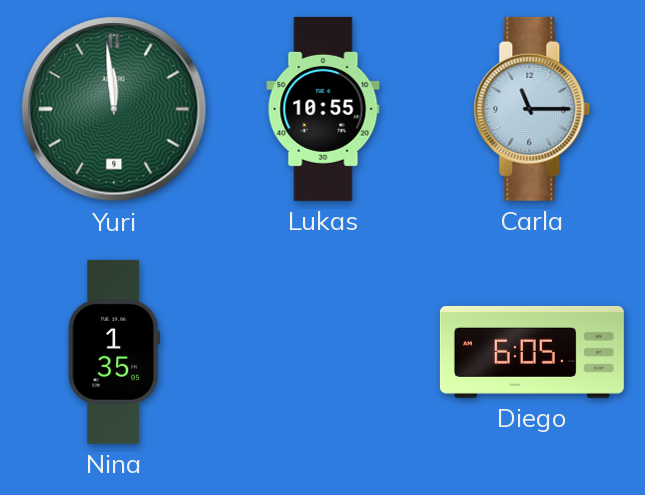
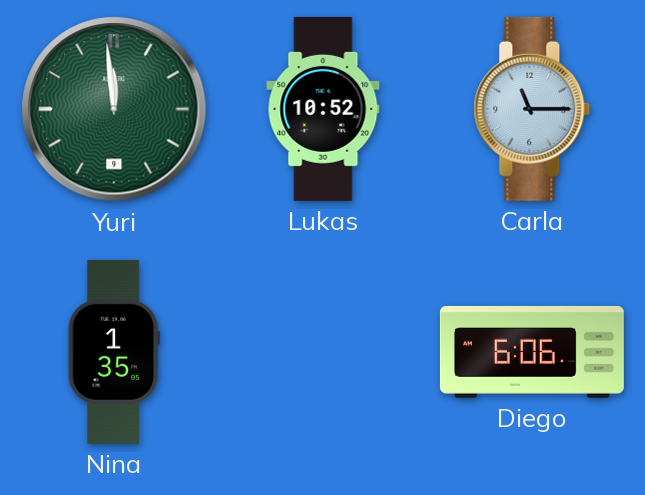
Lukas: 10:55 -> 10:52
Diego: 6:05 -> 6:06
